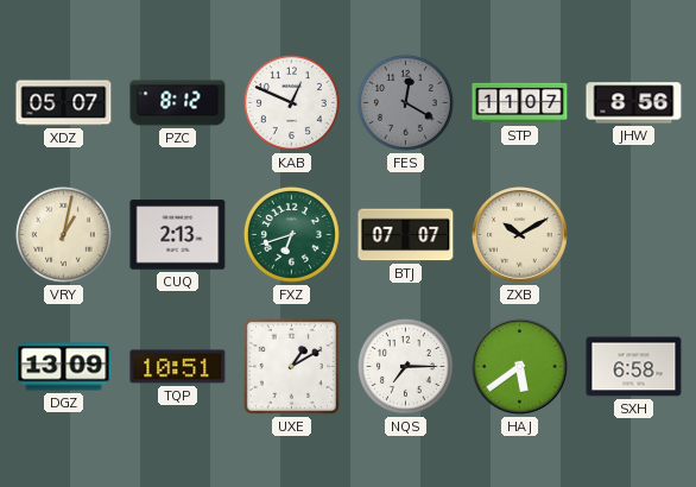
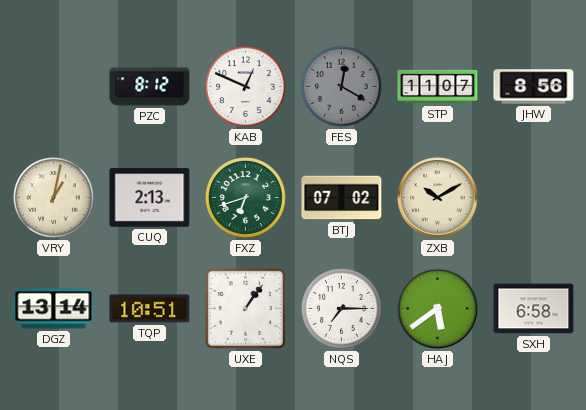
XDZ: 05:07 -> none
BTJ: 07:07 -> 07:02
DGZ: 13:09 -> 13:14
UXE: 1:10 -> 1:06
